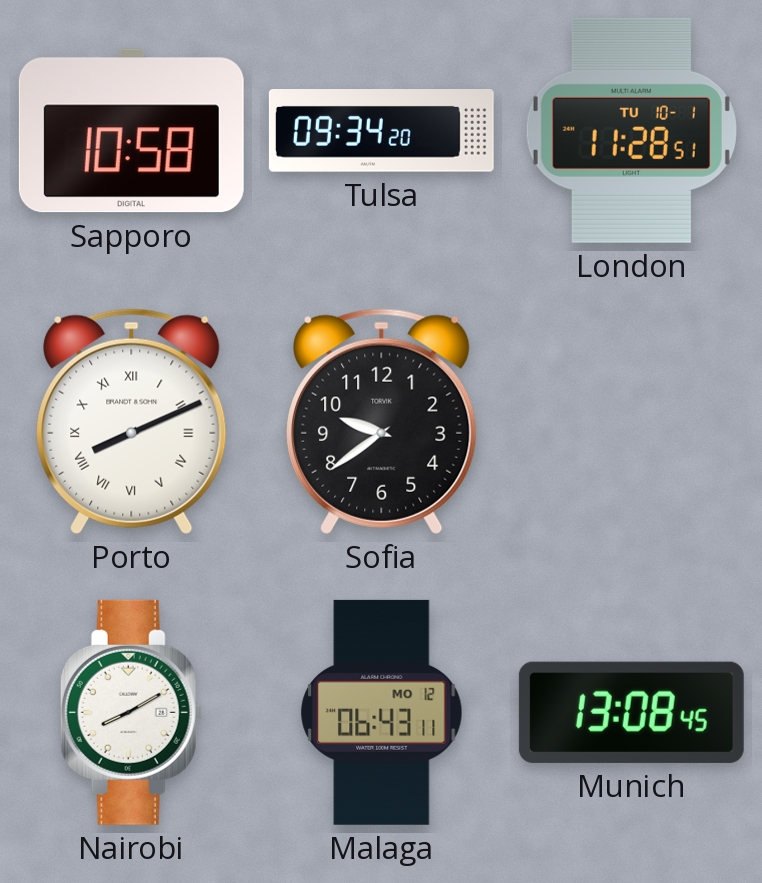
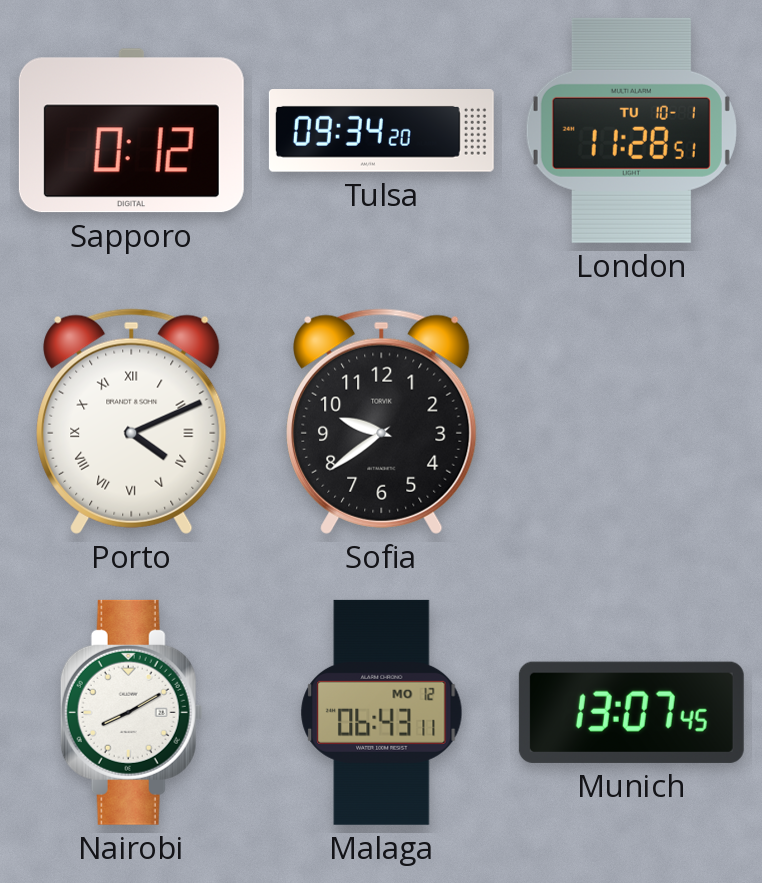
Sapporo: 10:58 -> 0:12
Porto: 8:11 -> 4:11
Munich: 13:08 -> 13:07
